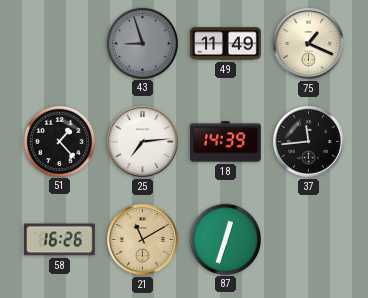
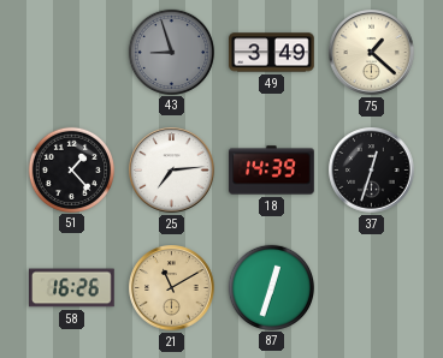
49: 11:49 -> 3:49
75: 1:19 -> 1:22
37: 11:44 -> 12:33
